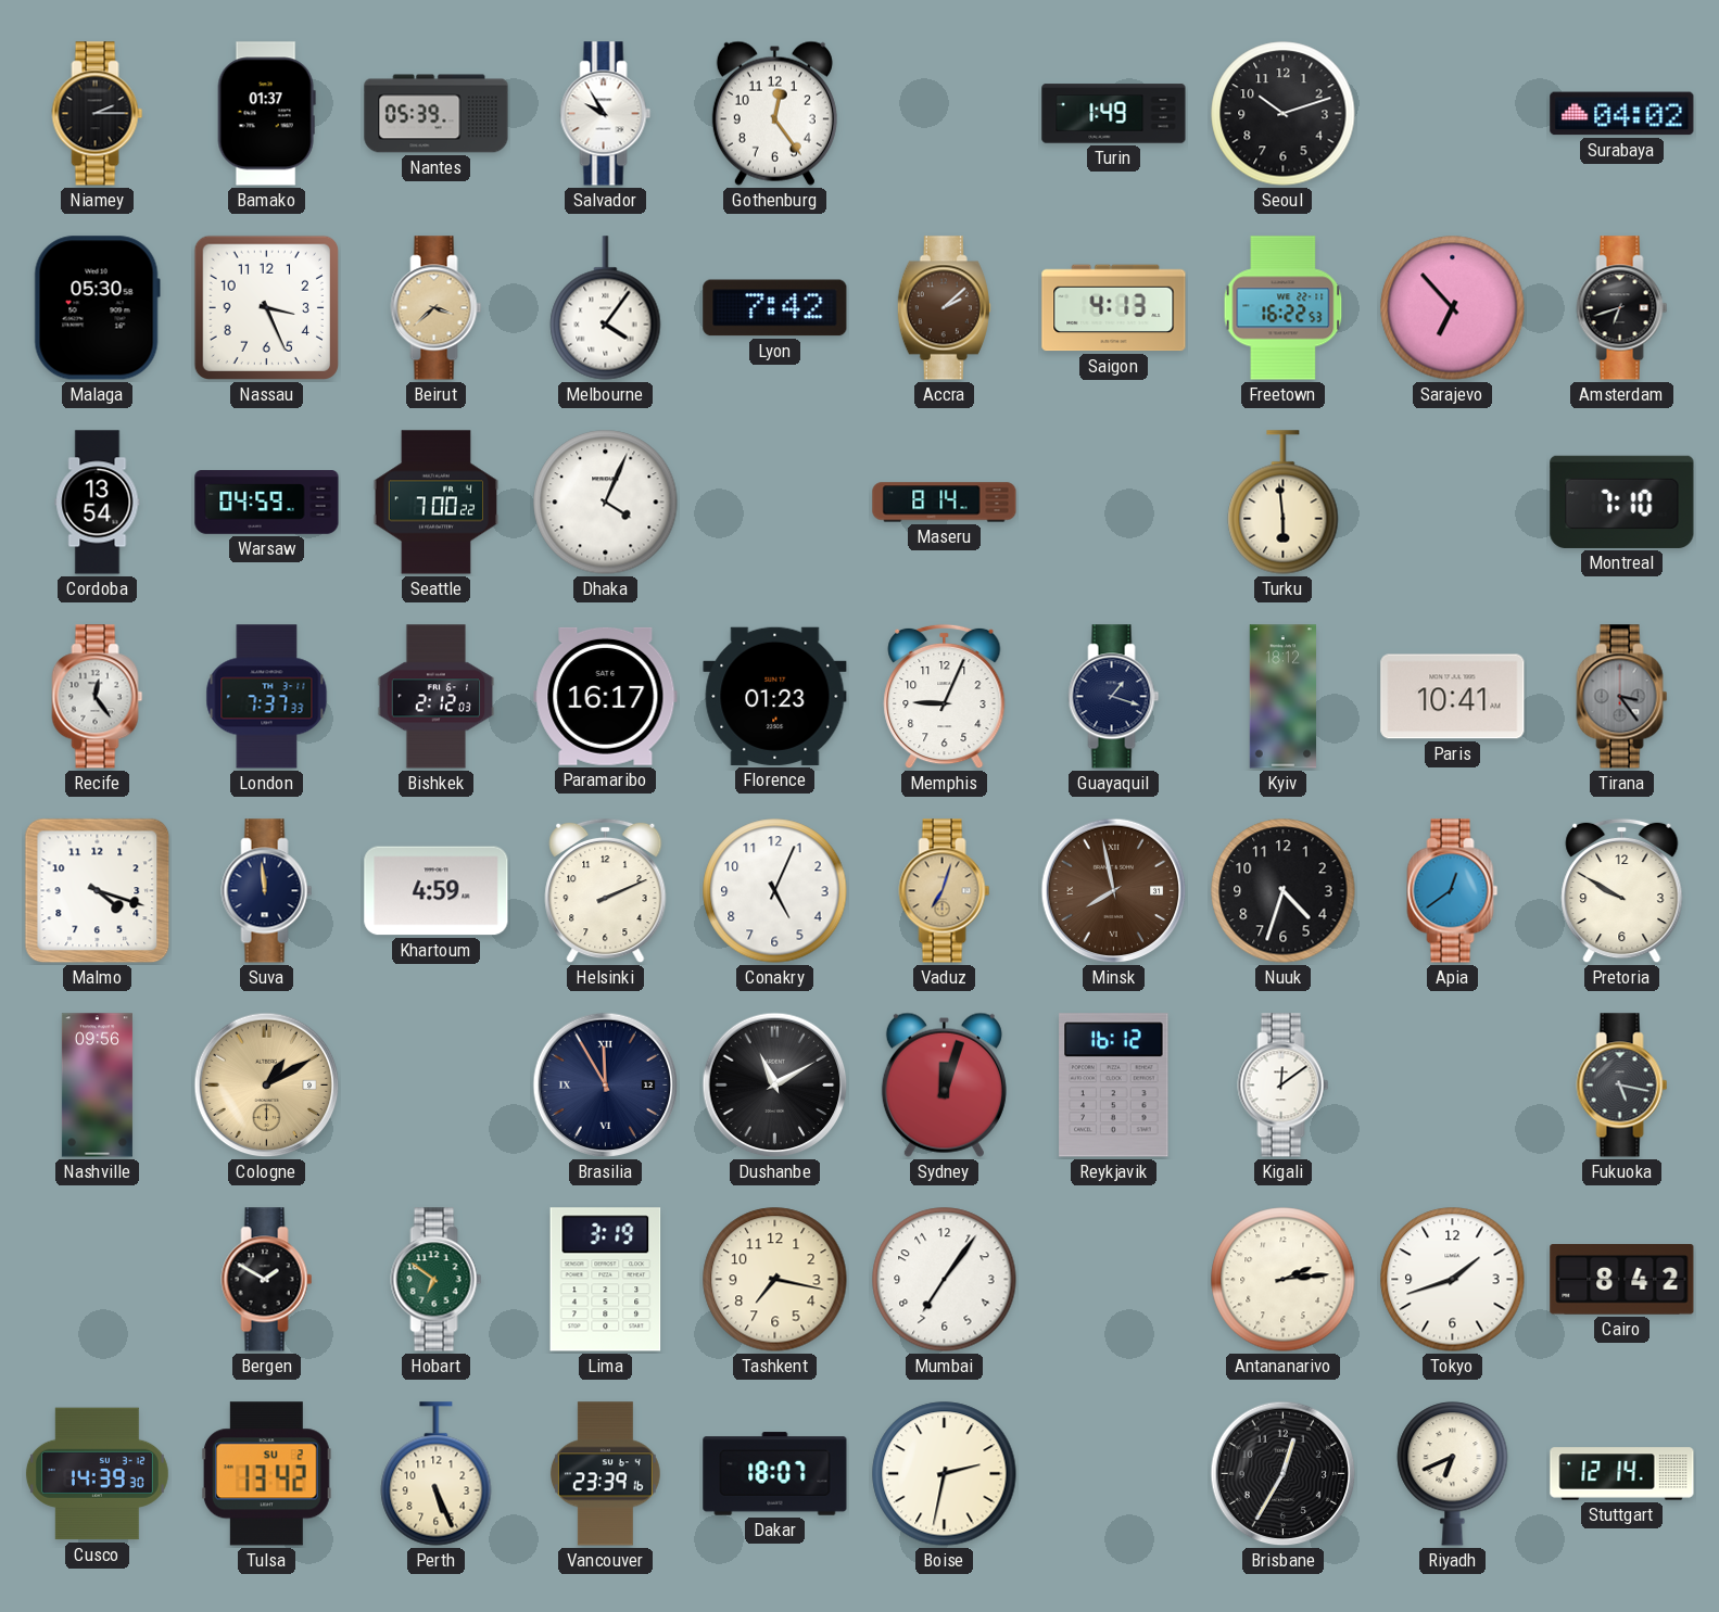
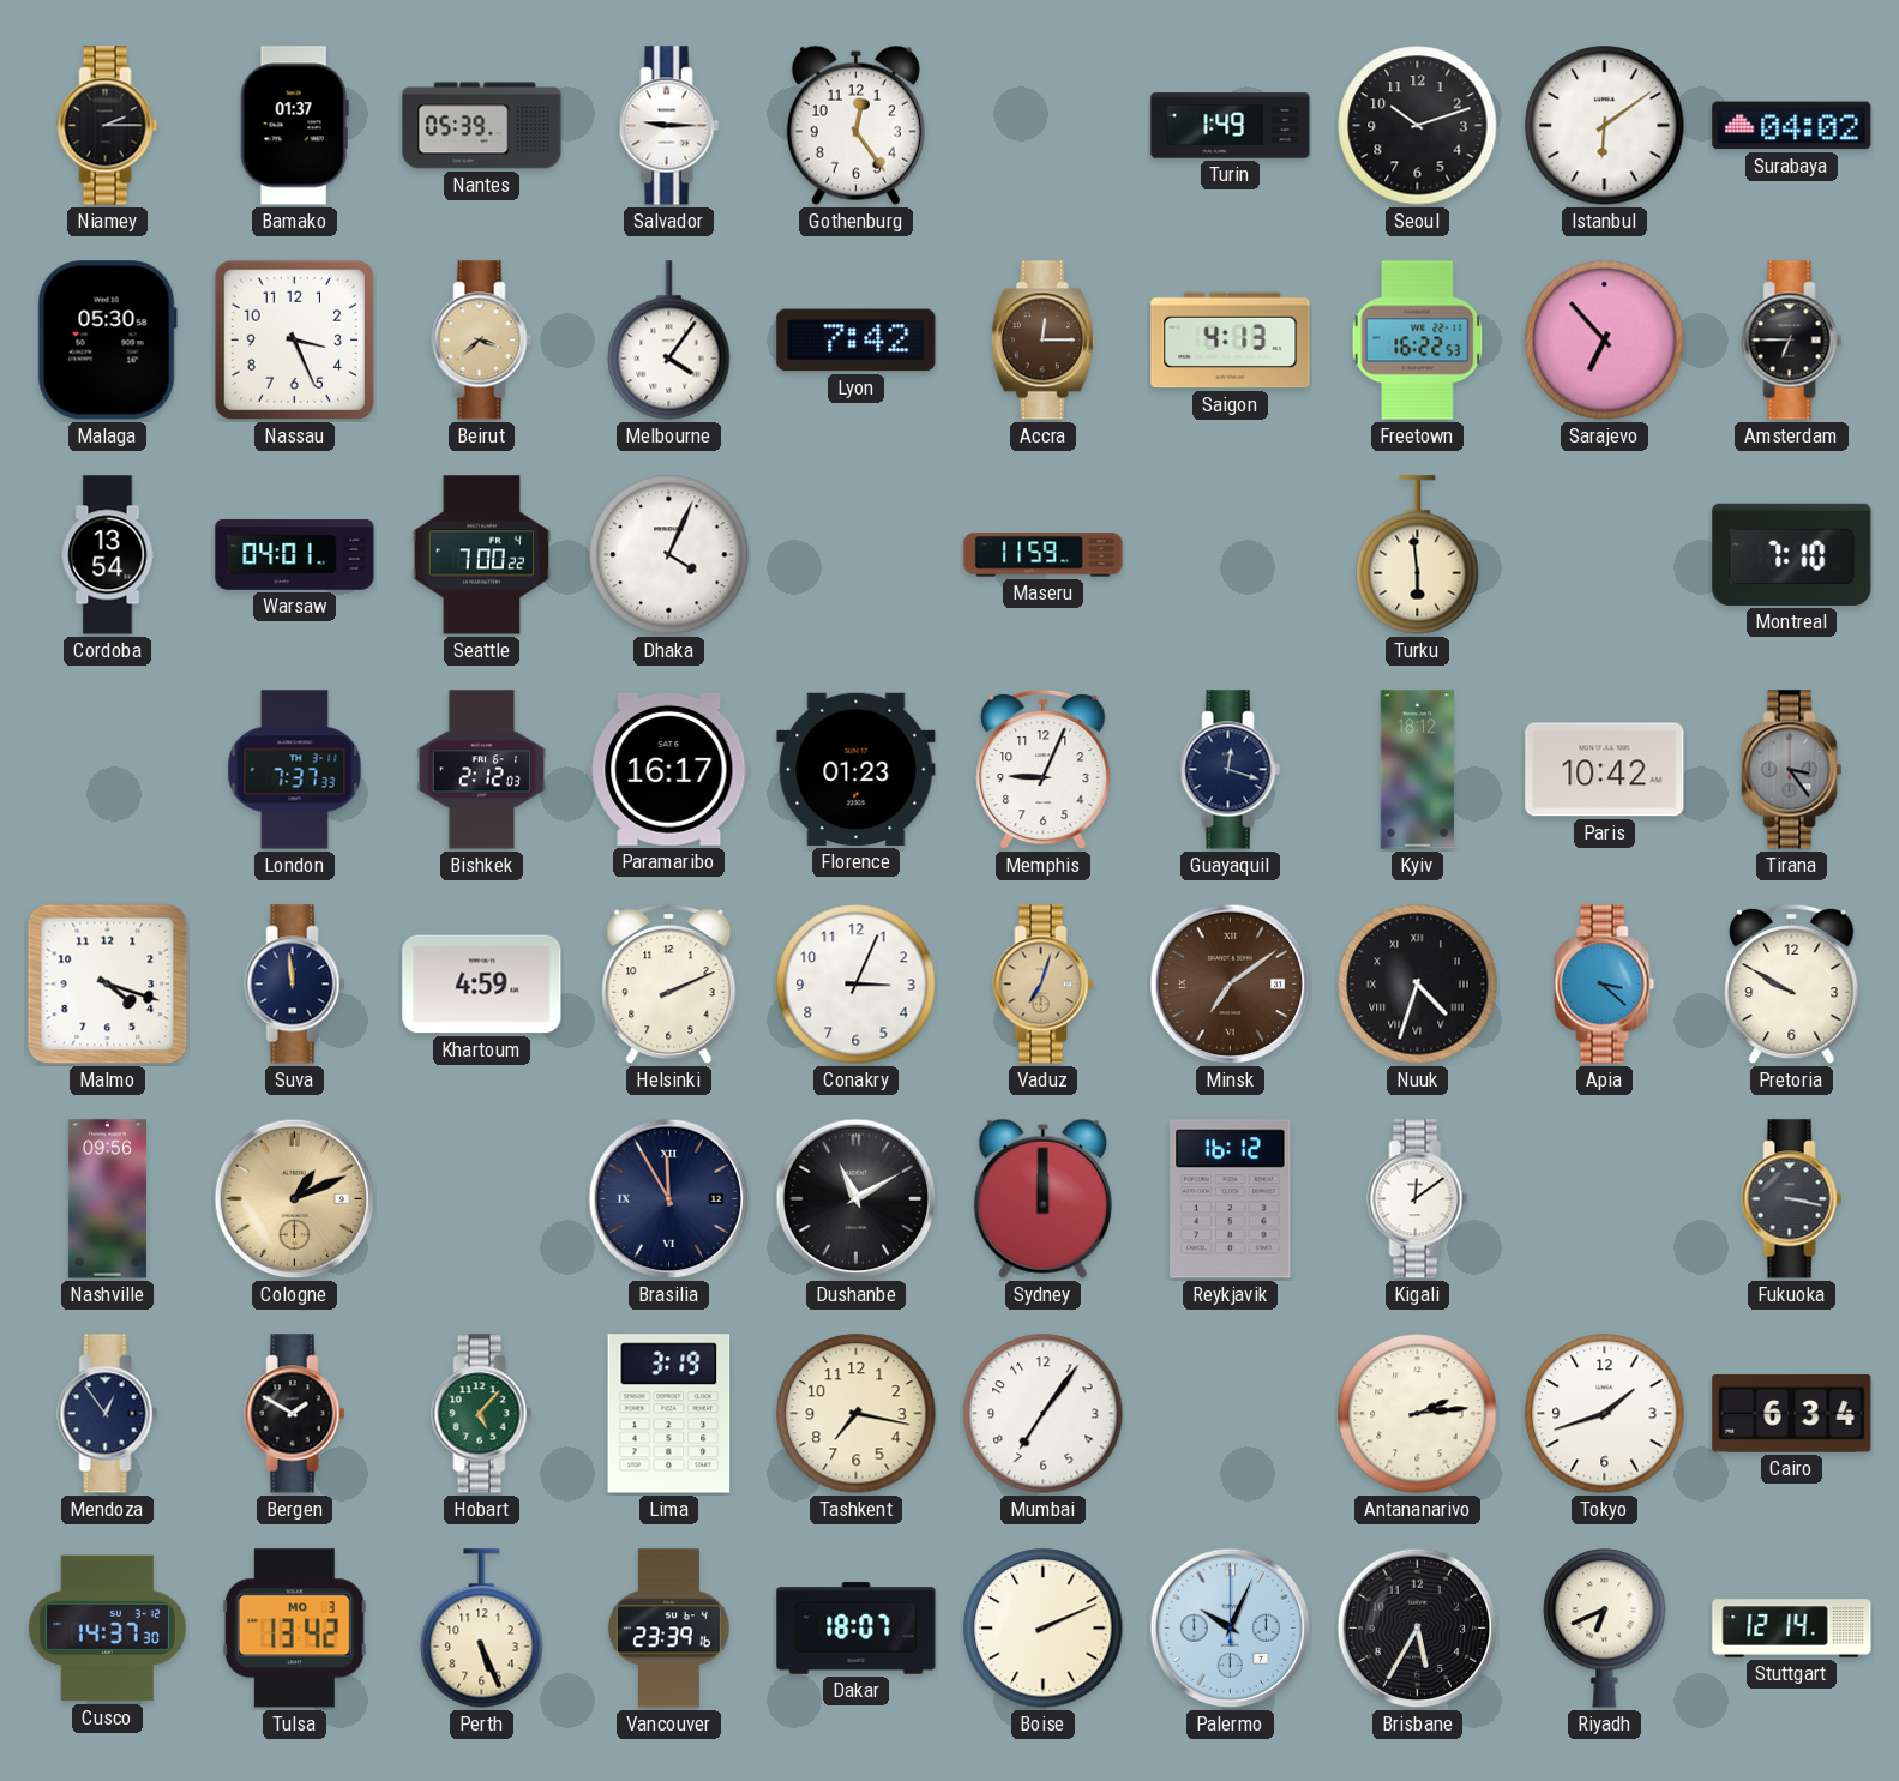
Salvador: 9:55 -> 9:15
Istanbul: none -> 6:09
Accra: 2:08 -> 12:15
Amsterdam: 6:42 -> 6:45
Warsaw: 04:59 -> 04:01
Maseru: 8:14 -> 11:59
Recife: 12:24 -> none
Guayaquil: 1:18 -> 12:18
Paris: 10:41 -> 10:42
Conakry: 5:04 -> 3:04
Minsk: 7:58 -> 7:09
Nuuk numerals: Arabic -> Roman
Apia: 12:39 -> 3:22
Cologne: 1:10 -> 1:11
Sydney: 12:03 -> 12:00
Fukuoka: 5:17 -> 3:17
Mendoza: none -> 12:54
Hobart: 6:51 -> 5:07
Cairo: 8:42 -> 6:34
Cusco: 14:39 -> 14:37
Tulsa date: SU 2 -> MO 3
Boise: 2:32 -> 2:11
Palermo: none -> 10:04
Brisbane: 12:35 -> 5:35
